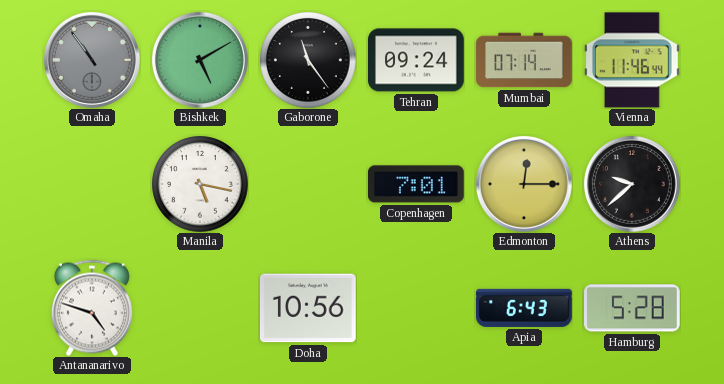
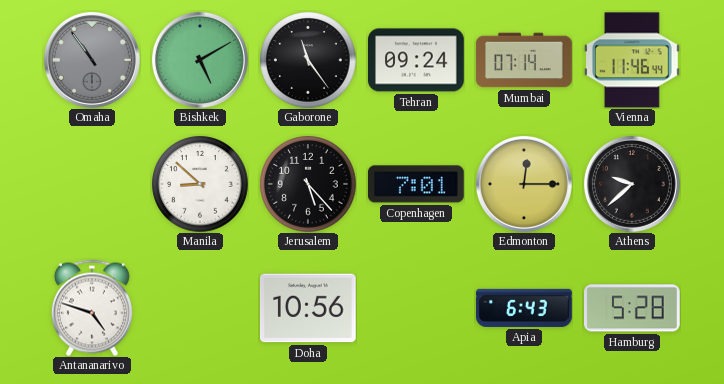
Manila: 5:17 -> 8:52
Jerusalem: none -> 5:23
